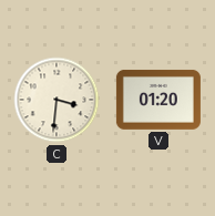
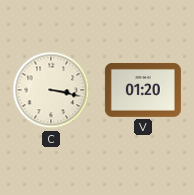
C: 3:31 -> 3:17
